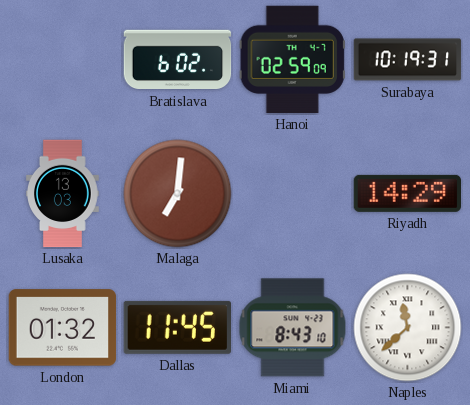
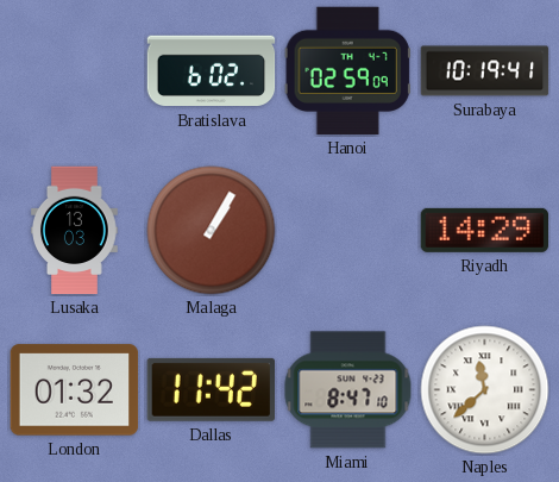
Surabaya: 10:19:31 -> 10:19:41
Malaga: 7:01 -> 1:05
Dallas: 11:45 -> 11:42
Miami: 8:43 -> 8:47
